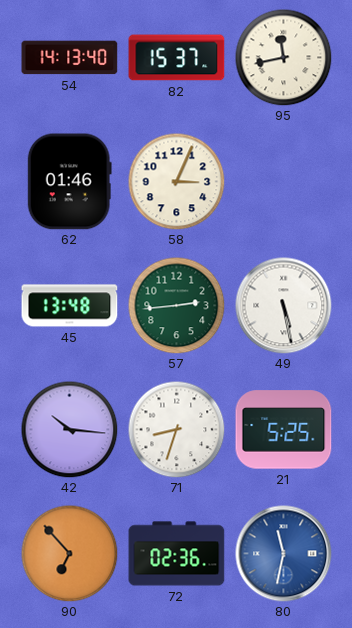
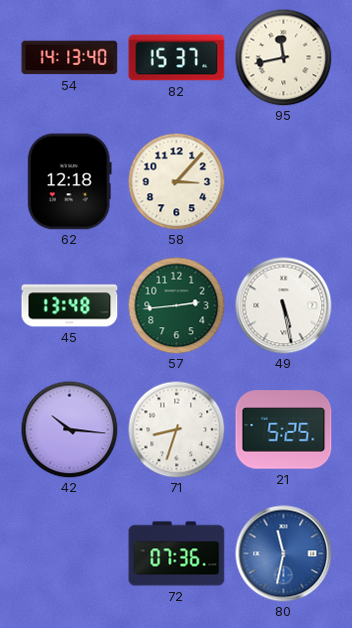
62: 01:46 -> 12:18
58: 3:04 -> 3:07
90: 6:53 -> none
72: 02:36 -> 07:36
